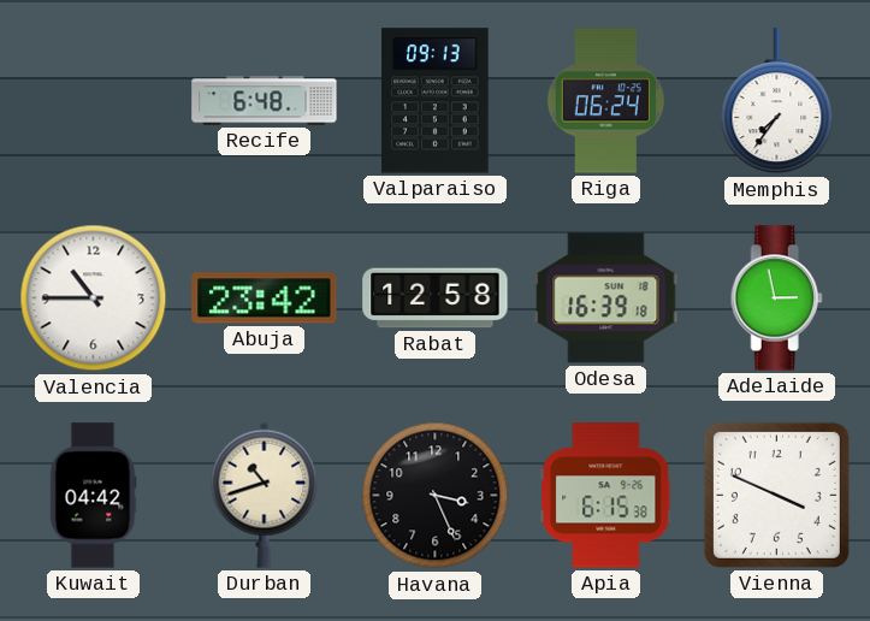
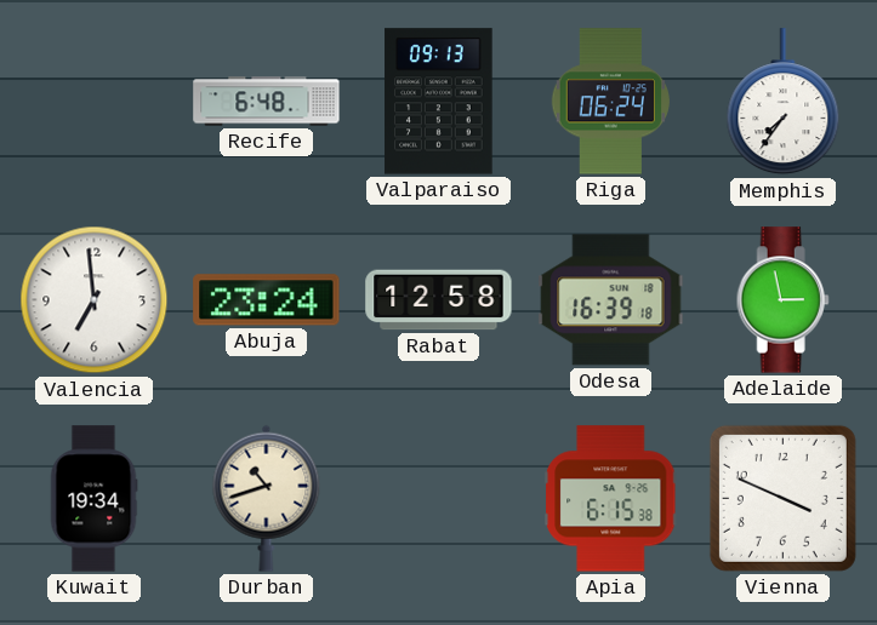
Valencia: 10:45 -> 6:59
Abuja: 23:42 -> 23:24
Kuwait: 04:42 -> 19:34
Havana: 3:26 -> none
